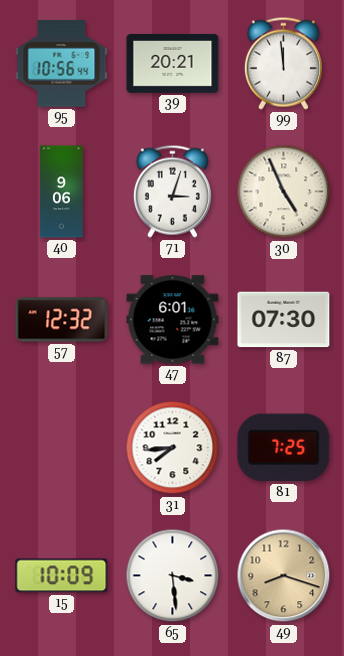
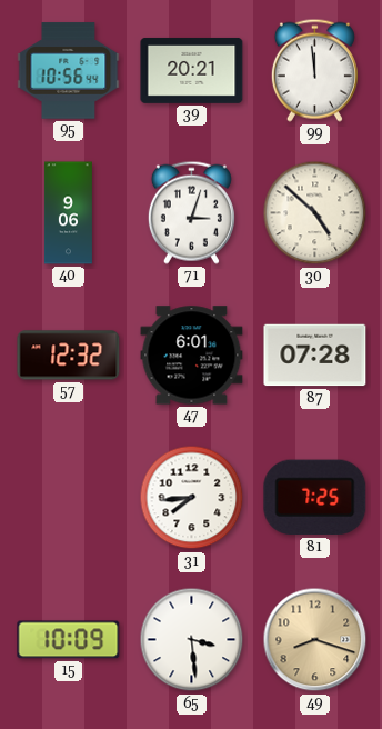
30: 4:56 -> 4:52
87: 07:30 -> 07:28
